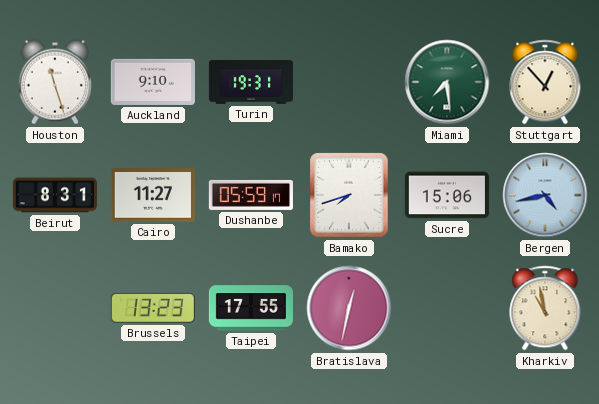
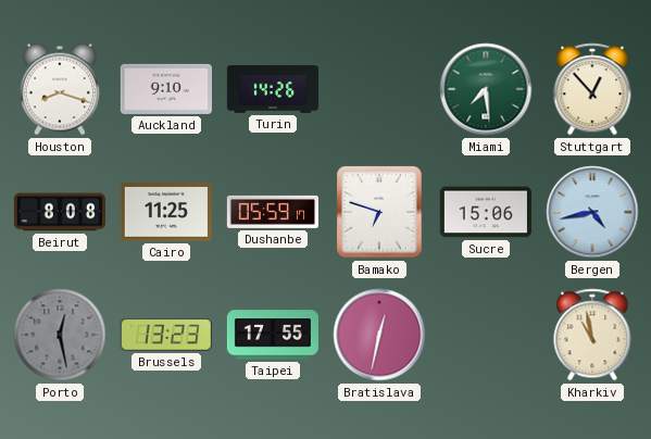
Houston: 11:27 -> 8:18
Turin: 19:31 -> 14:26
Beirut: 8:31 -> 8:08
Cairo: 11:27 -> 11:25
Bamako: 7:42 -> 6:48
Porto: none -> 12:28
